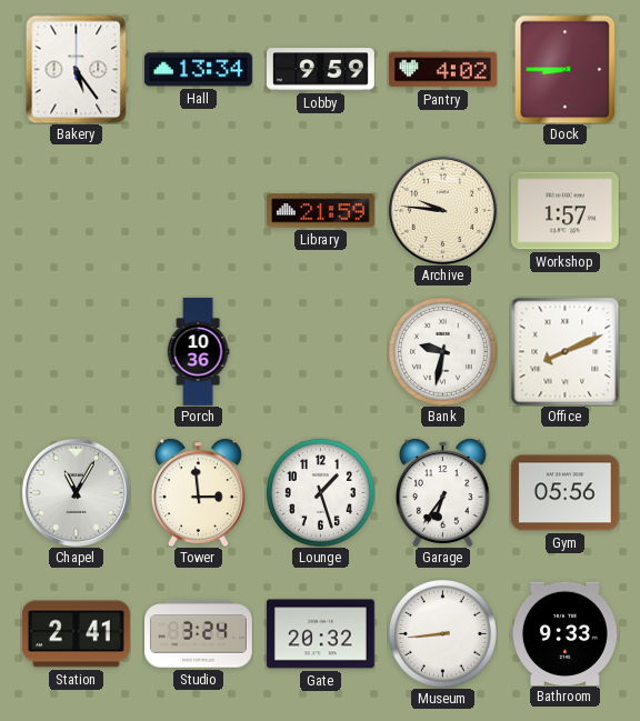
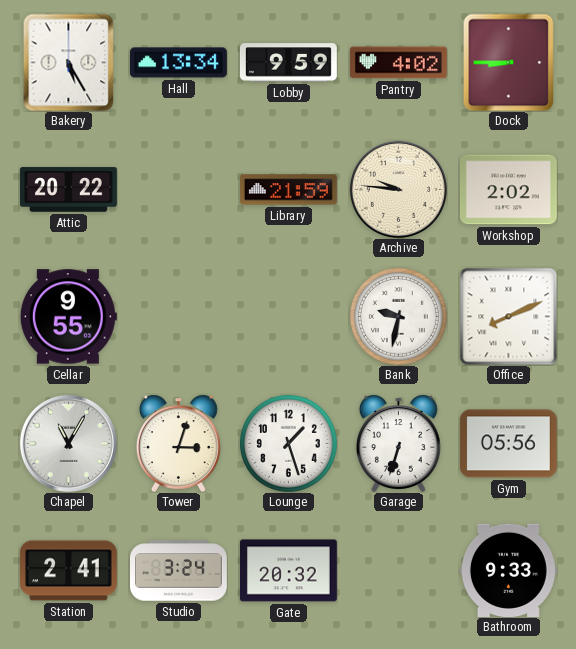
Bakery: 5:24 -> 5:25
Attic: none -> 20:22
Workshop: 1:57 -> 2:02
Cellar: none -> 9:55
Porch: 10:36 -> none
Tower: 2:59 -> 3:03
Garage: 6:36 -> 6:33
Museum: 8:44 -> none
